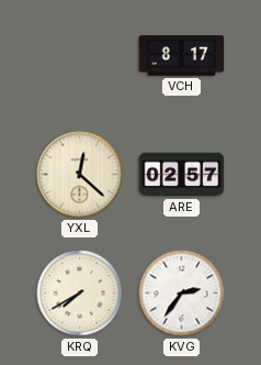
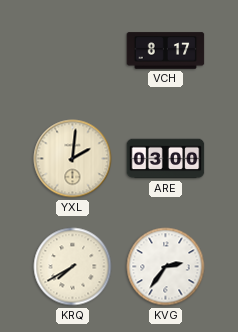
YXL: 12:22 -> 2:01
ARE: 02:57 -> 03:00
